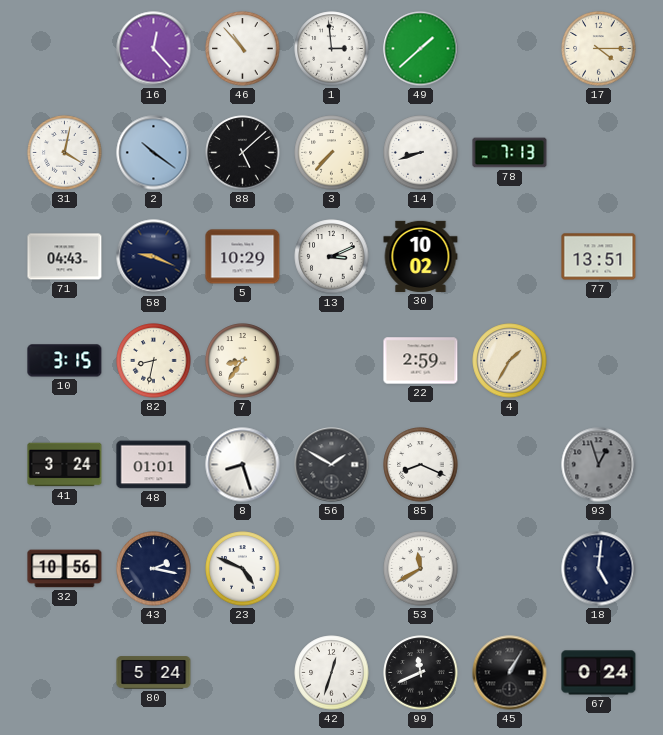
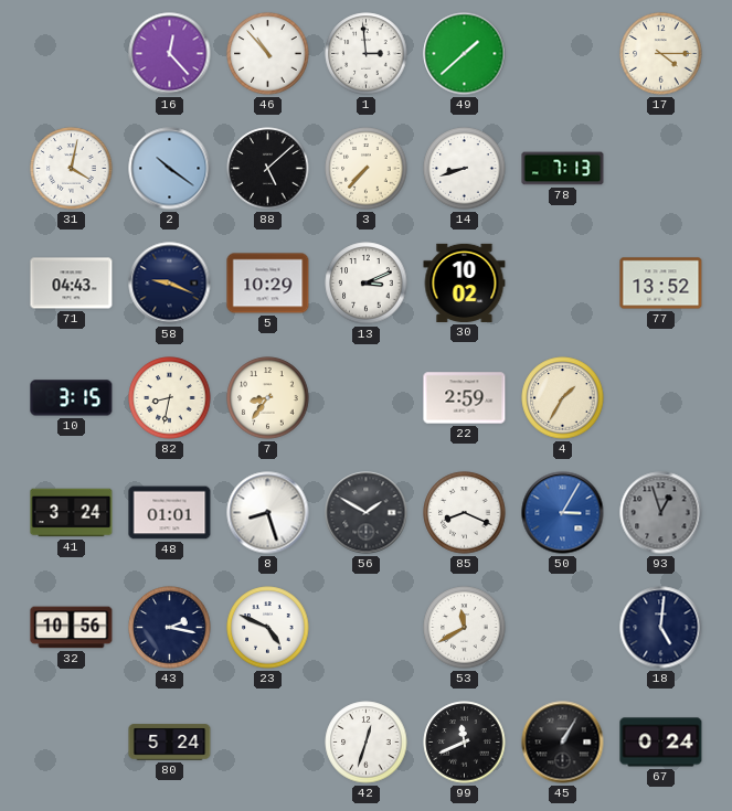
77: 13:51 -> 13:52
50: none -> 3:05
